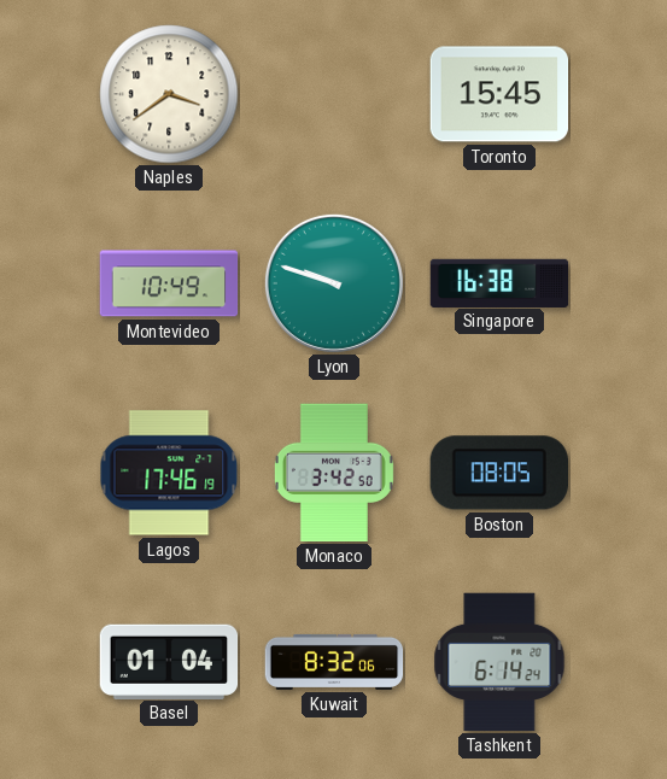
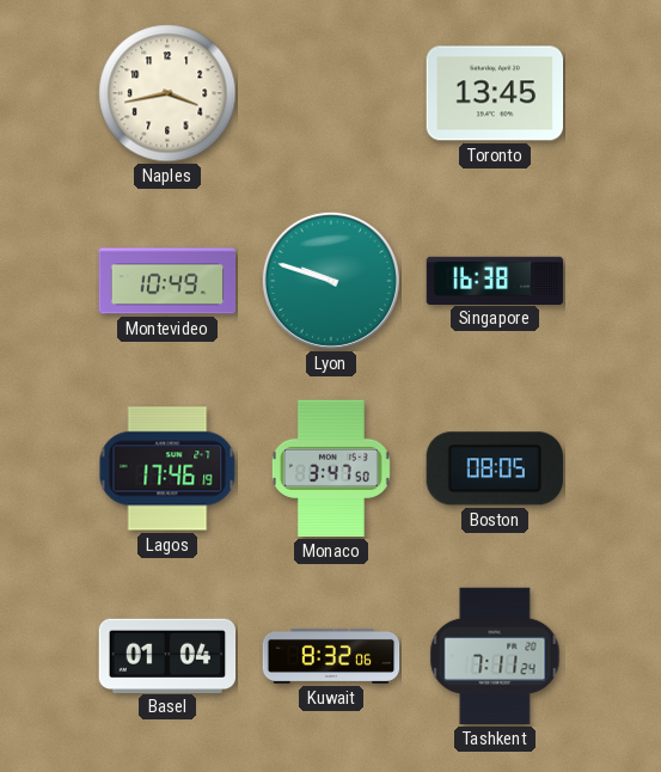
Naples: 3:39 -> 3:43
Toronto: 15:45 -> 13:45
Monaco: 3:42 -> 3:47
Tashkent: 6:14 -> 7:11
